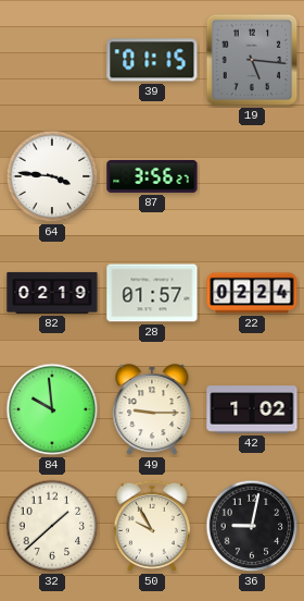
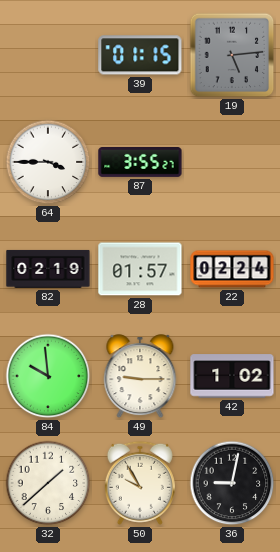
19: 5:16 -> 5:14
64: 3:46 -> 3:45
87: 3:56 -> 3:55
